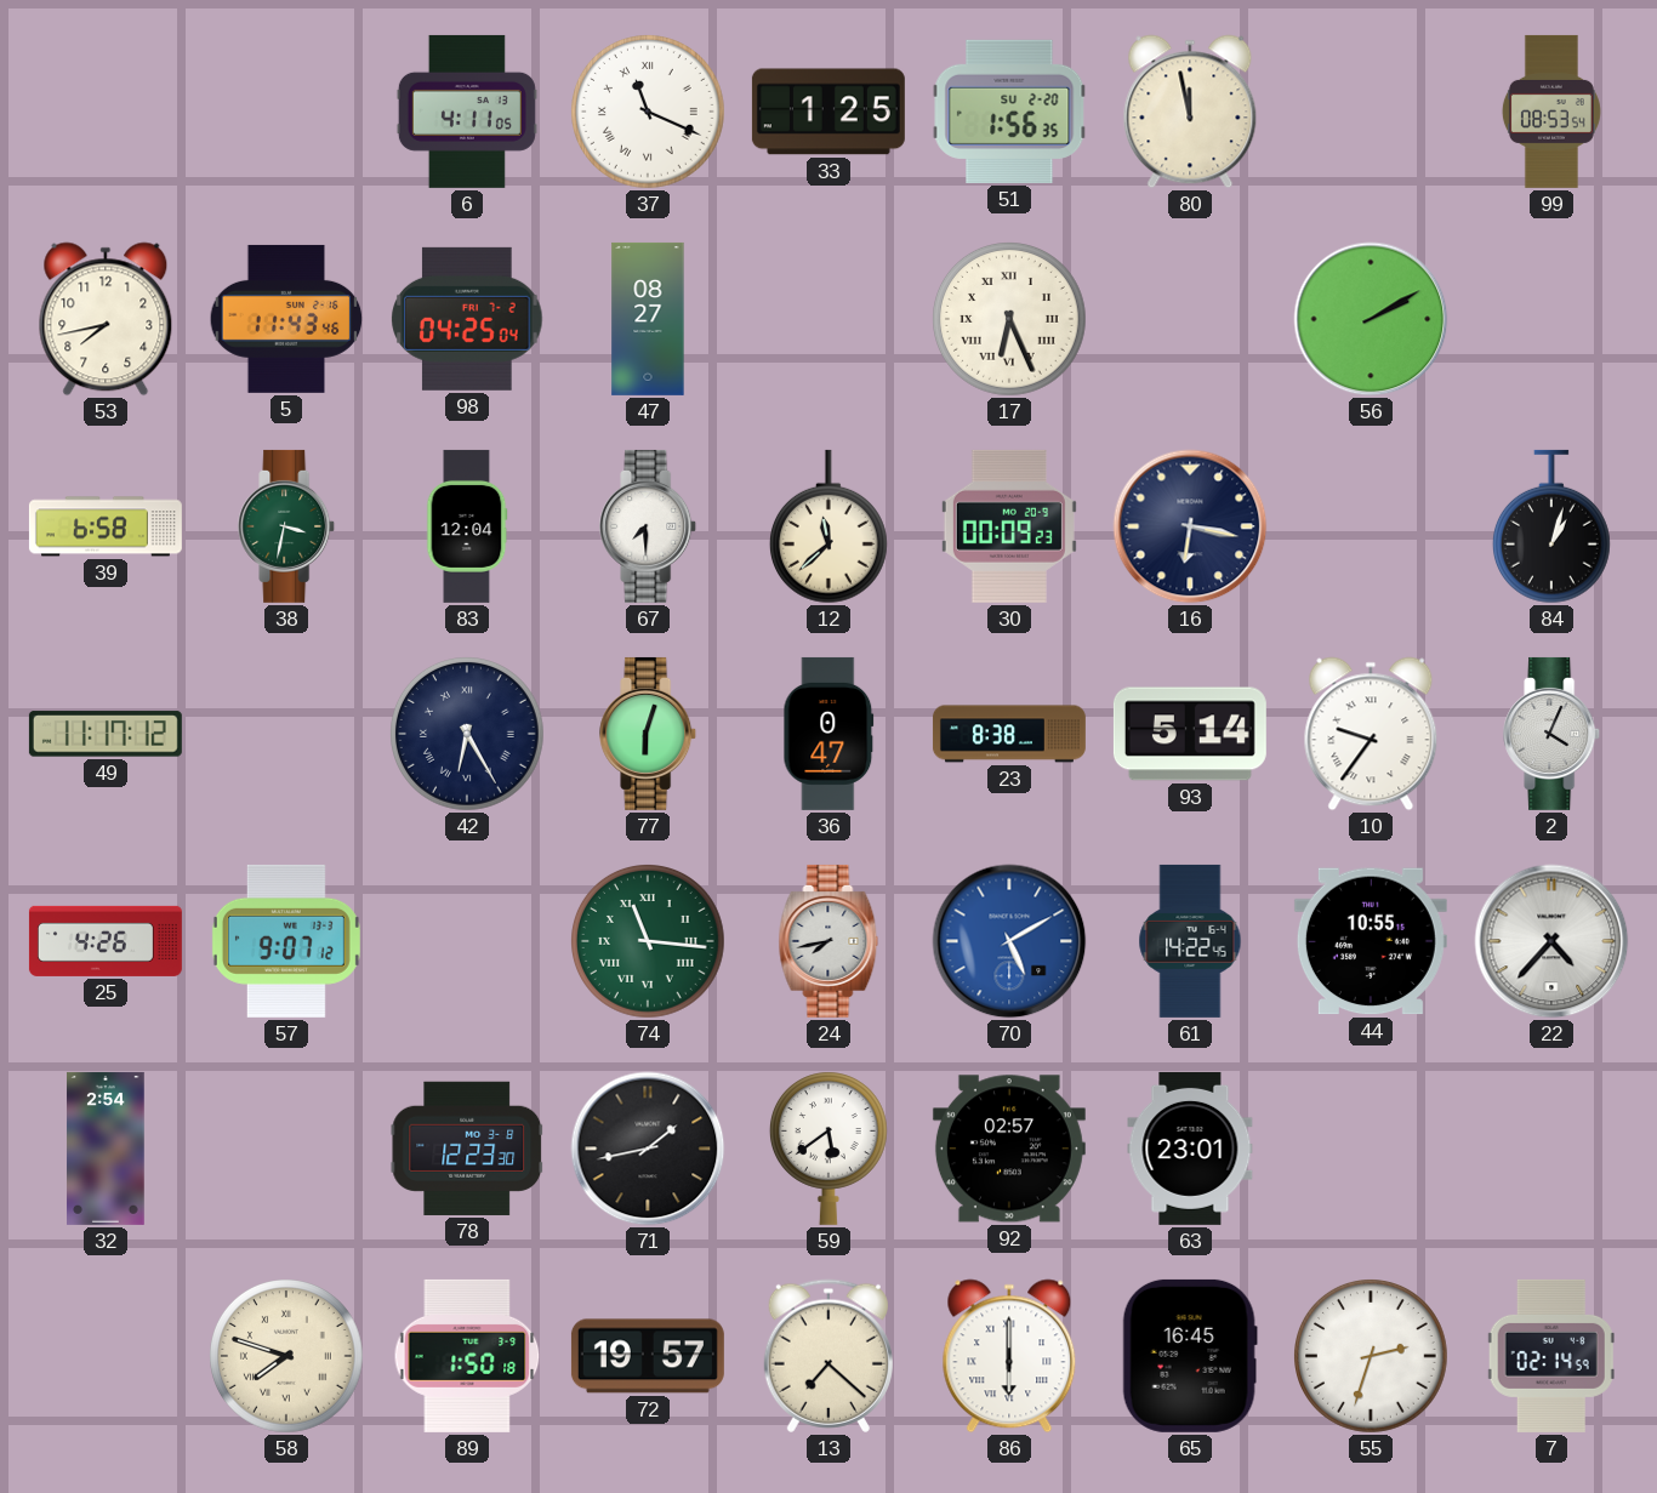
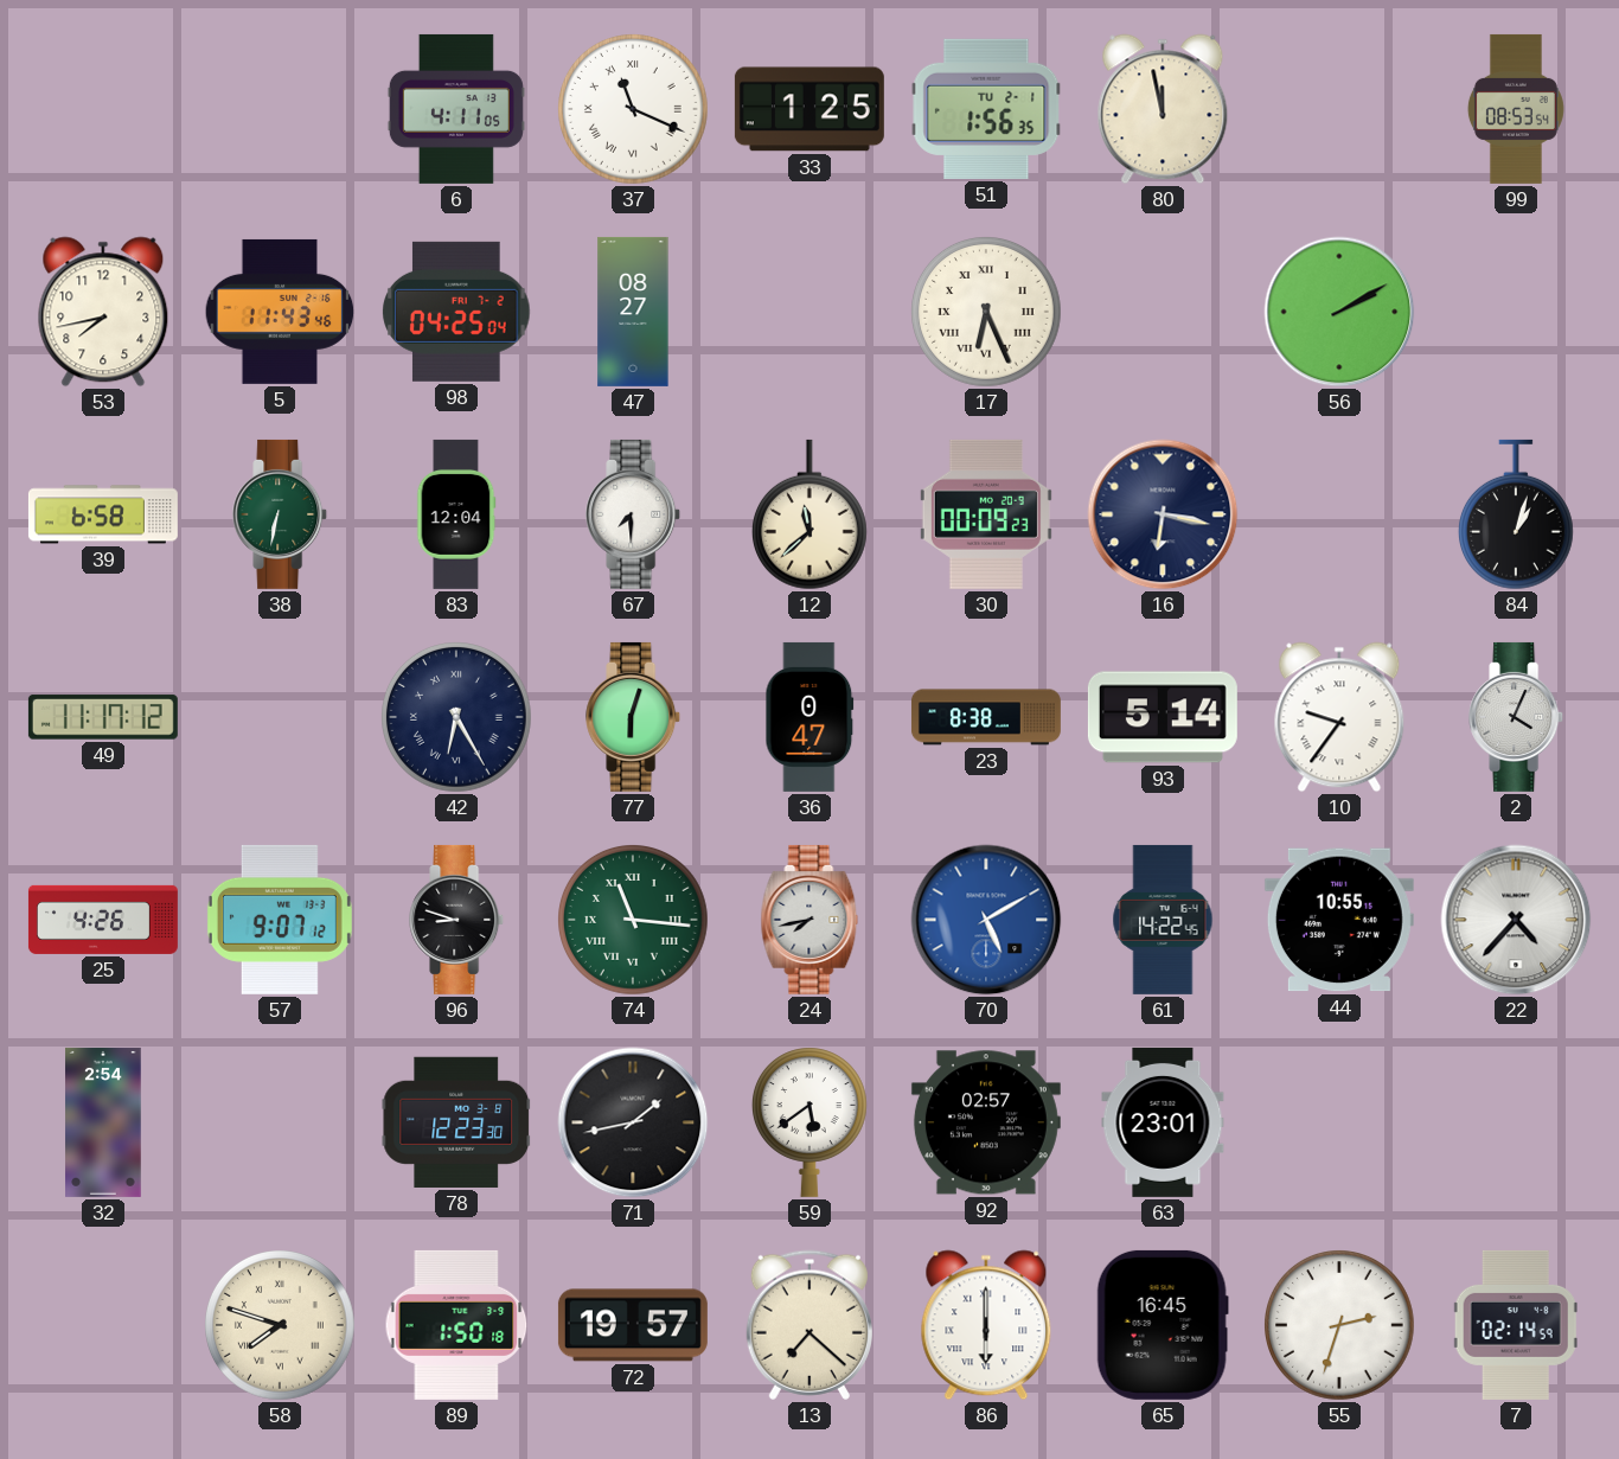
51 date: SU 2-20 -> TU 2-1
38: 3:32 -> 6:32
96: none -> 8:48
